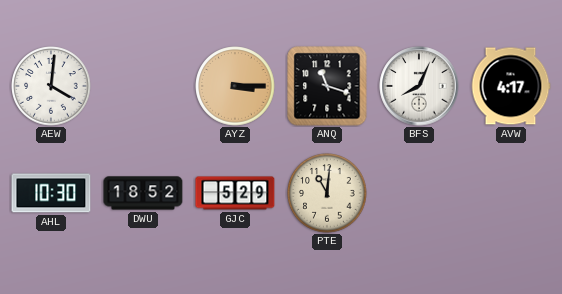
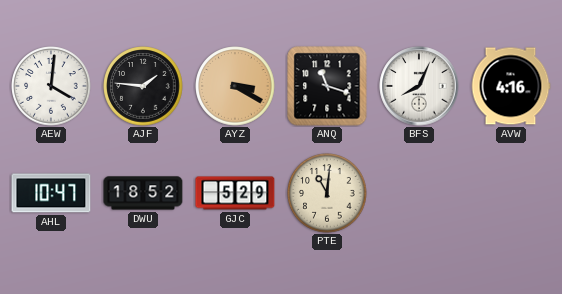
AJF: none -> 1:46
AYZ: 3:15 -> 3:20
AVW: 4:17 -> 4:16
AHL: 10:30 -> 10:47
